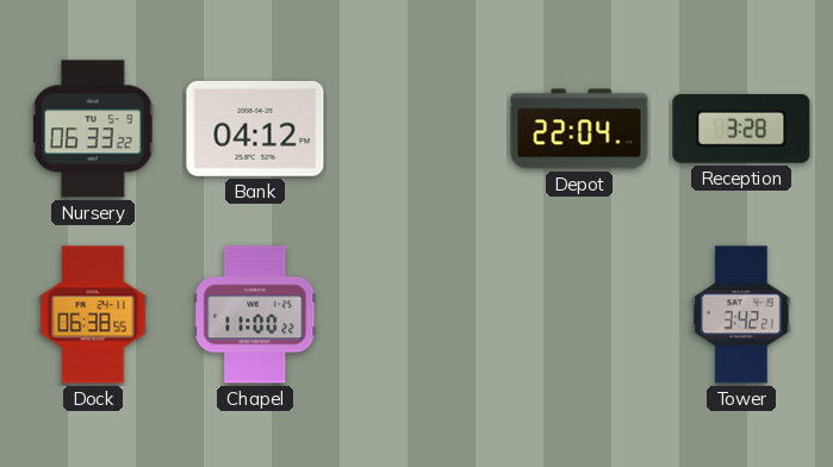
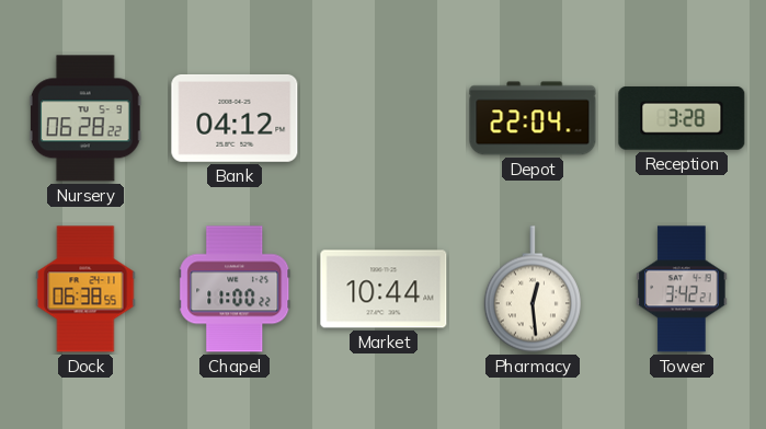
Nursery: 06:33 -> 06:28
Market: none -> 10:44
Pharmacy: none -> 12:29
